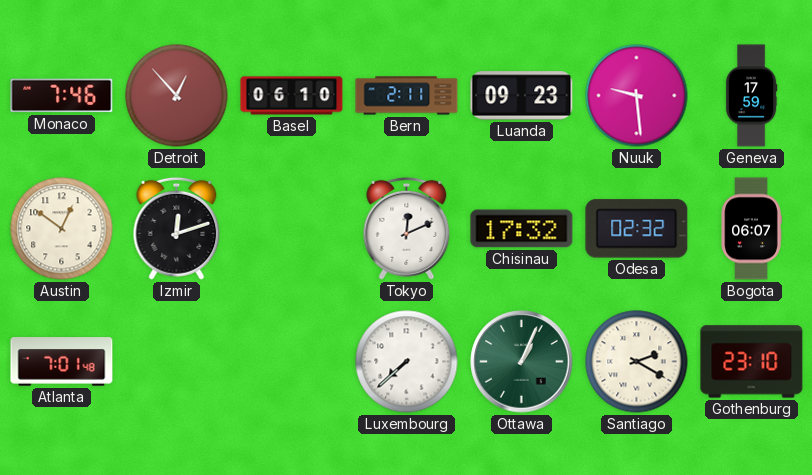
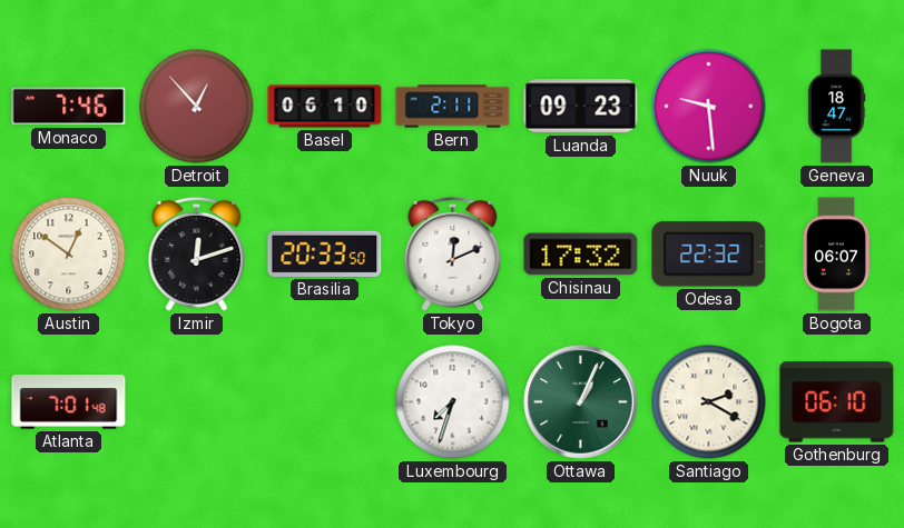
Geneva: 17:59 -> 18:47
Brasilia: none -> 20:33
Odesa: 02:32 -> 22:32
Luxembourg: 7:38 -> 7:33
Gothenburg: 23:10 -> 06:10
